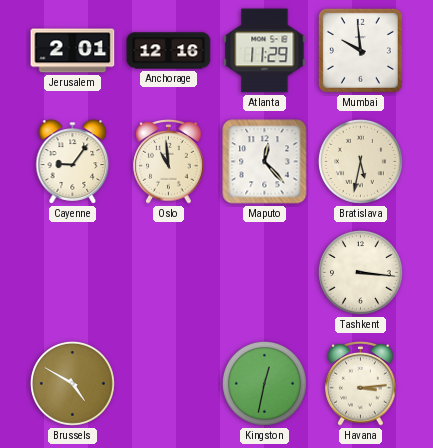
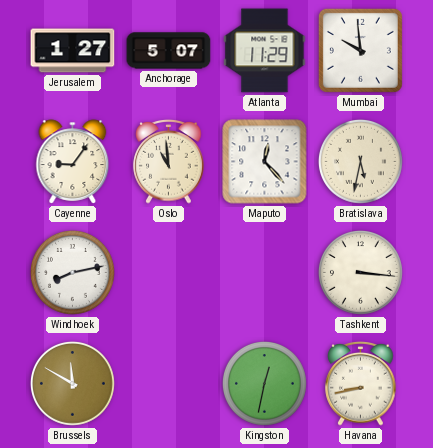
Jerusalem: 2:01 -> 1:27
Anchorage: 12:16 -> 5:07
Windhoek: none -> 8:13
Brussels: 4:50 -> 11:50
Havana: 3:14 -> 8:43
